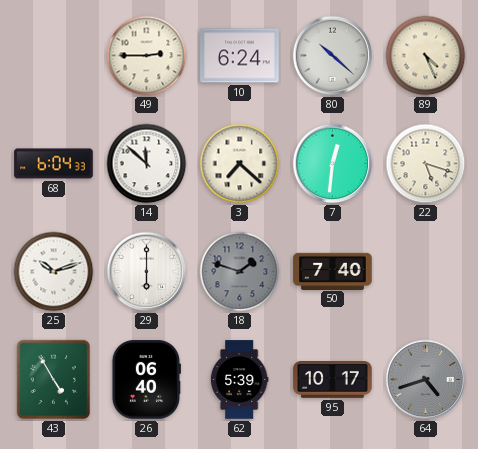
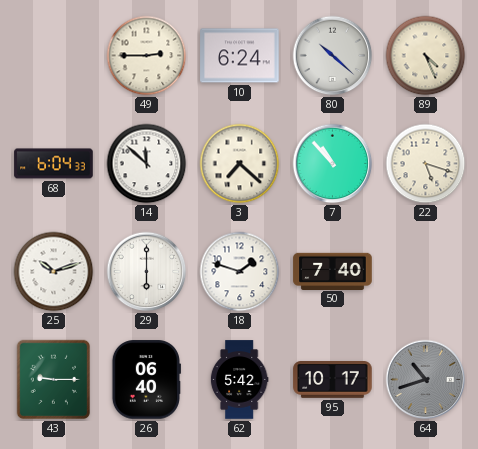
7: 12:31 -> 10:53
18 dial: grey -> white
43: 4:55 -> 9:15
62: 5:39 -> 5:42
64: 4:42 -> 10:42
